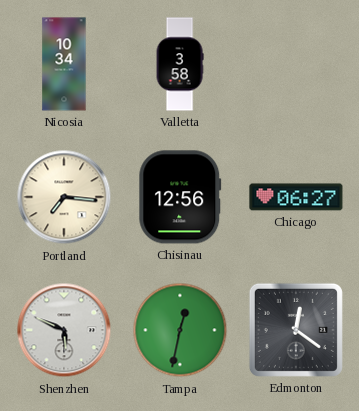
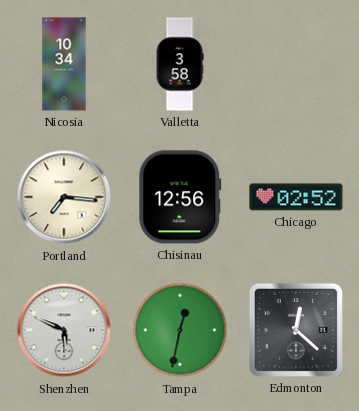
Chicago: 06:27 -> 02:52
Edmonton: 12:21 -> 12:22
